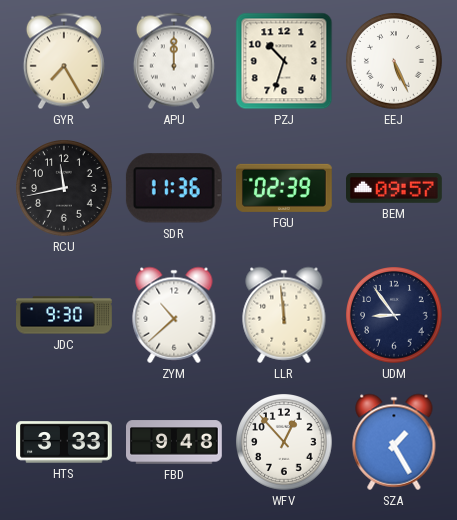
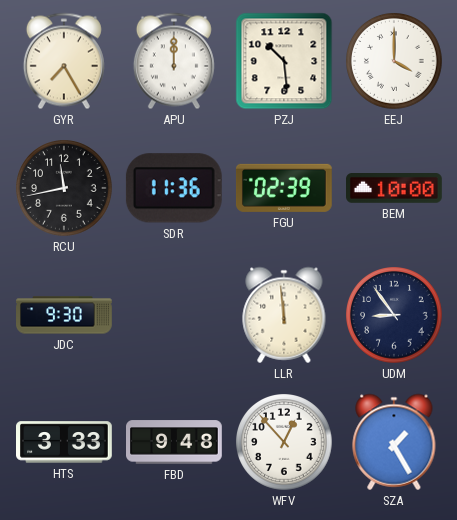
PZJ: 10:33 -> 10:29
EEJ: 5:26 -> 4:00
BEM: 09:57 -> 10:00
ZYM: 10:38 -> none
